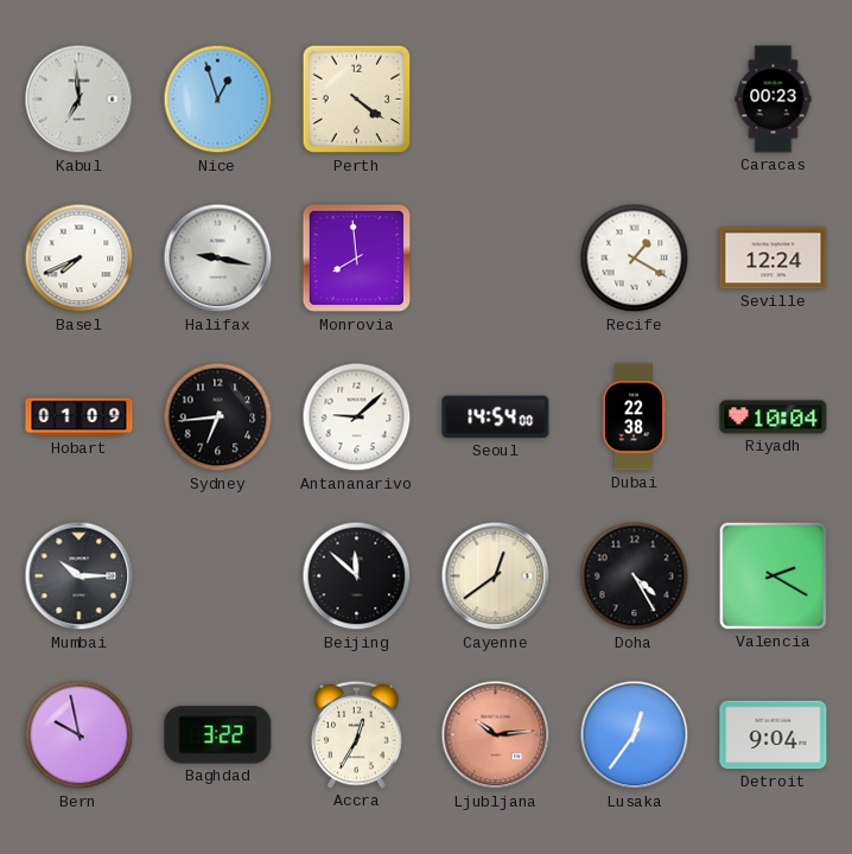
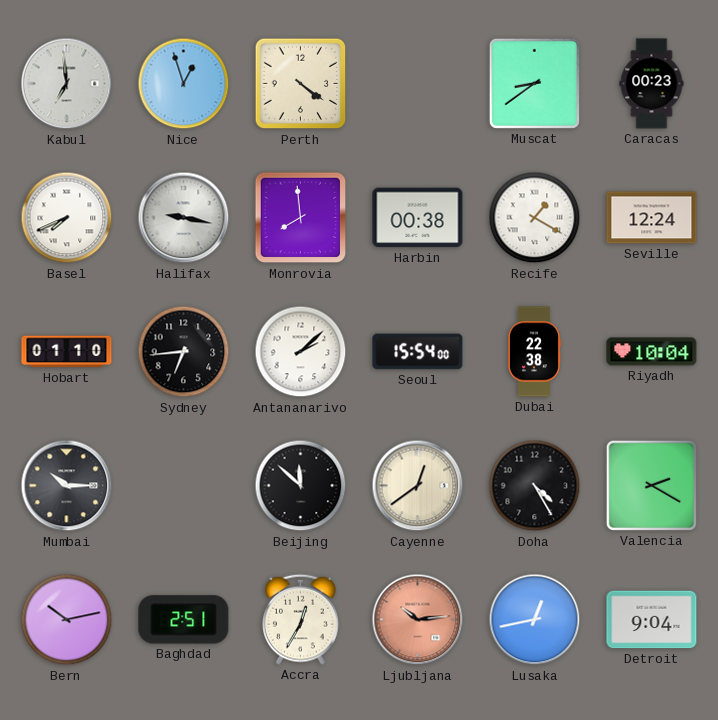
Muscat: none -> 8:39
Harbin: none -> 00:38
Hobart: 01:09 -> 01:10
Antananarivo: 9:08 -> 2:08
Seoul: 14:54 -> 15:54
Bern: 9:58 -> 10:13
Baghdad: 3:22 -> 2:51
Lusaka: 12:36 -> 12:43
